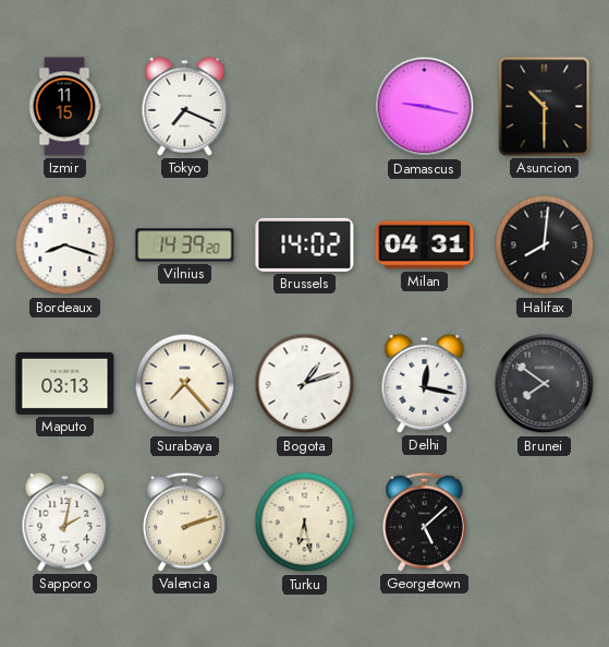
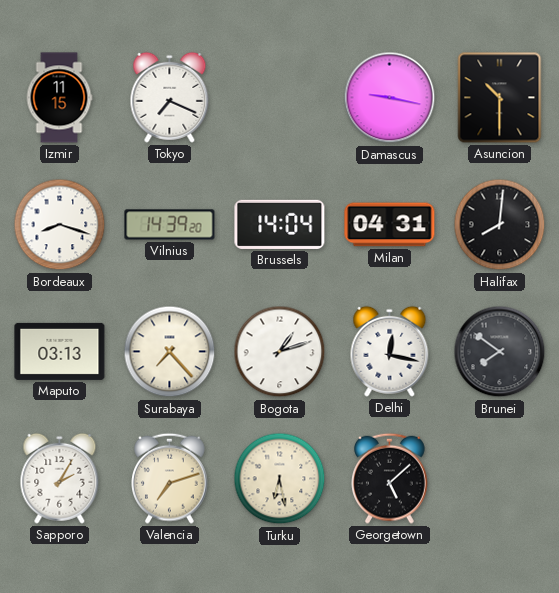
Brussels: 14:02 -> 14:04
Sapporo: 2:02 -> 2:05
Valencia: 2:12 -> 7:12
